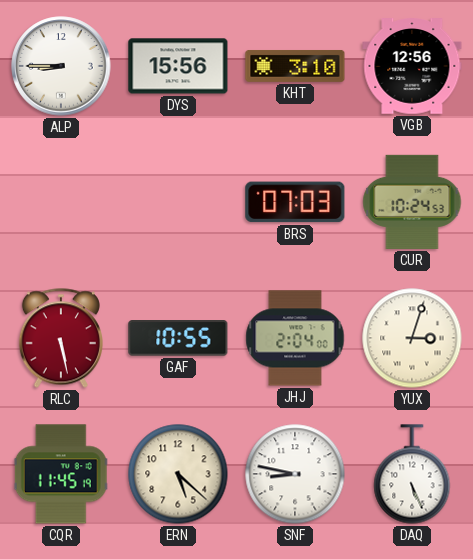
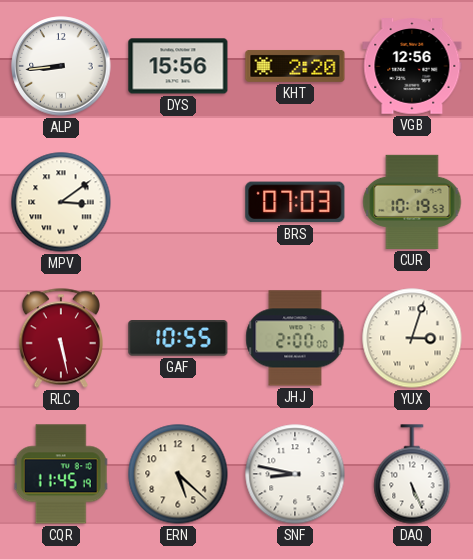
ALP: 8:45 -> 8:44
KHT: 3:10 -> 2:20
MPV: none -> 3:09
CUR: 10:24 -> 10:19
JHJ: 2:04 -> 2:00
